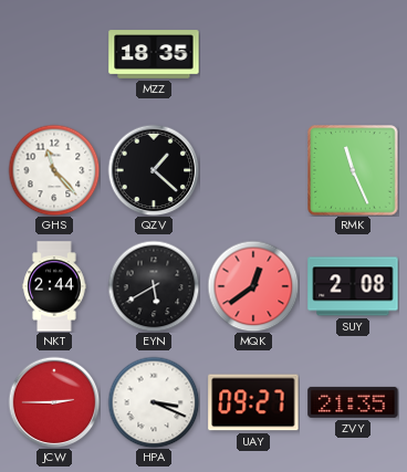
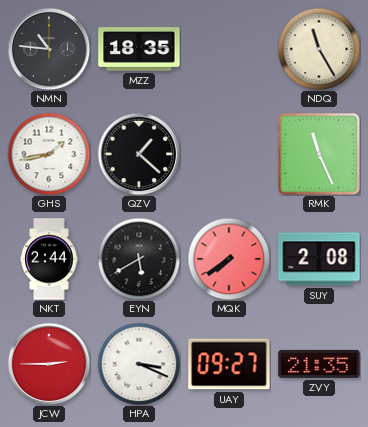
NMN: none -> 10:46
NDQ: none -> 11:25
GHS: 11:23 -> 1:43
MQK: 12:39 -> 7:39
